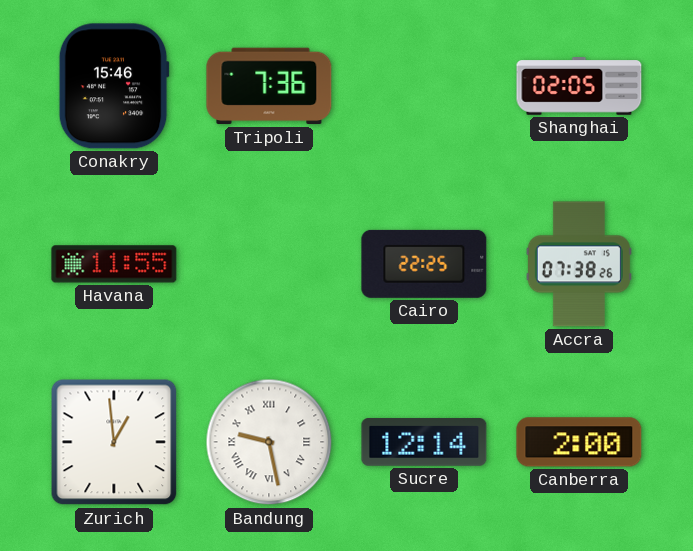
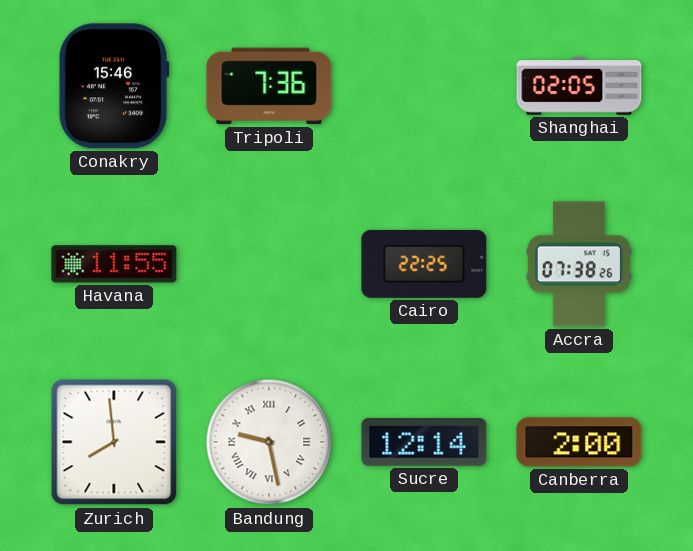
Zurich: 12:59 -> 7:59
